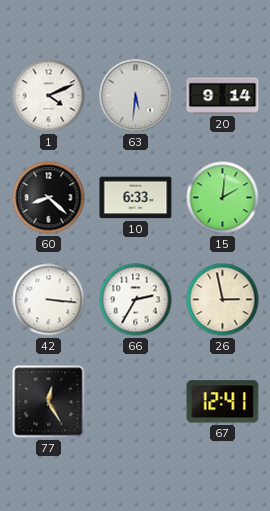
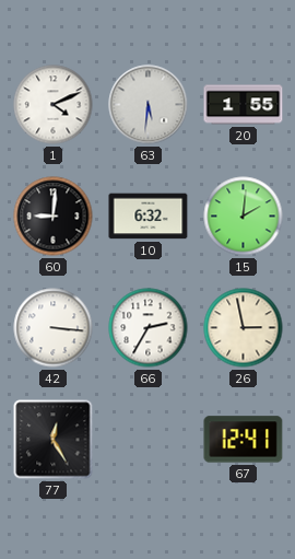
20: 9:14 -> 1:55
60: 8:22 -> 9:01
10: 6:33 -> 6:32
